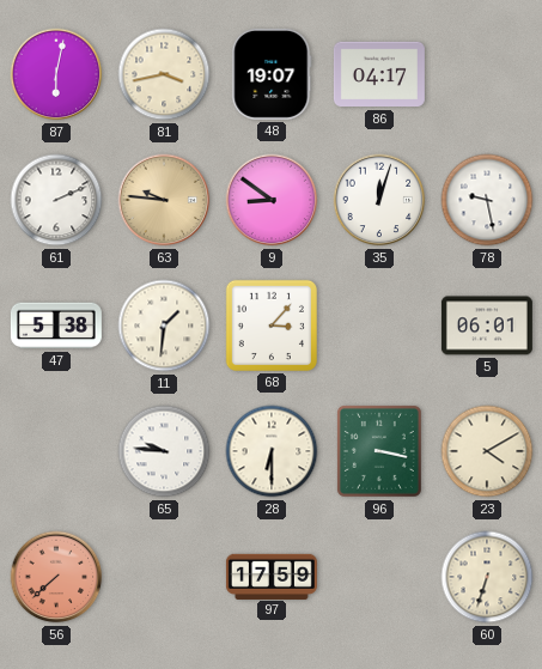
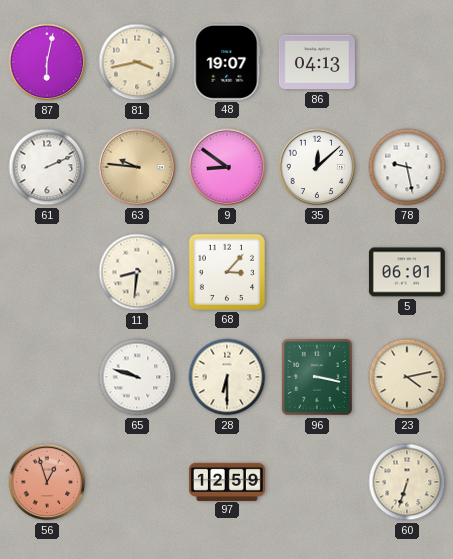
86: 04:17 -> 04:13
35: 12:03 -> 12:08
47: 5:38 -> none
11: 1:31 -> 8:31
65: 9:46 -> 9:48
23: 4:10 -> 4:13
56: 7:38 -> 12:57
97: 17:59 -> 12:59
